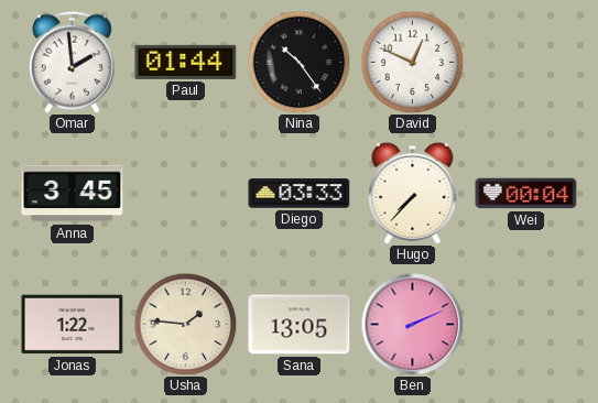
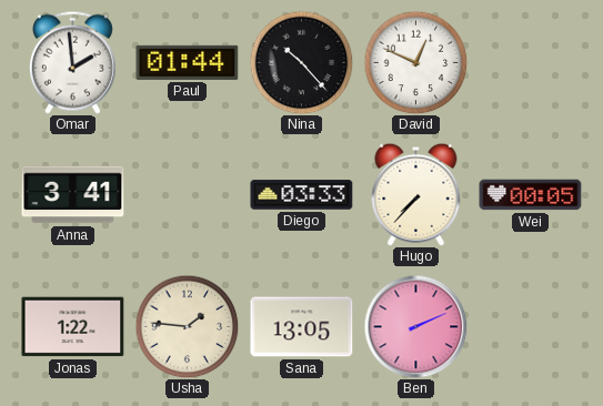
Nina: 10:24 -> 10:23
Anna: 3:45 -> 3:41
Wei: 00:04 -> 00:05
